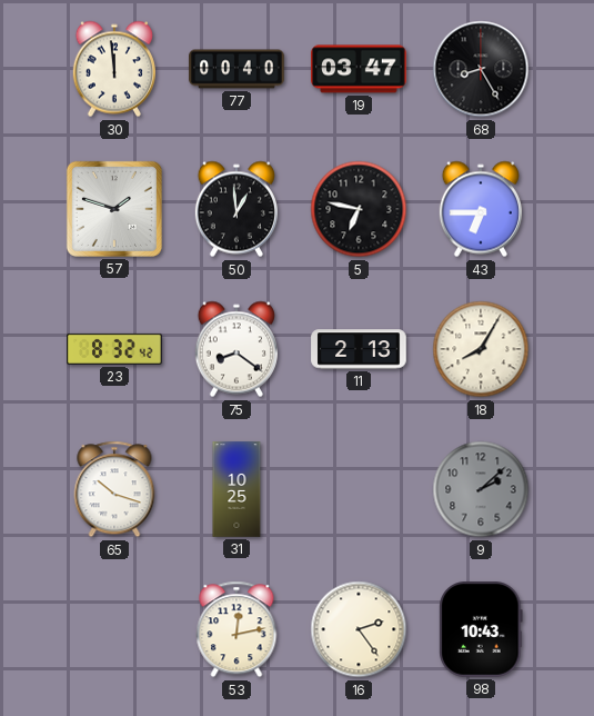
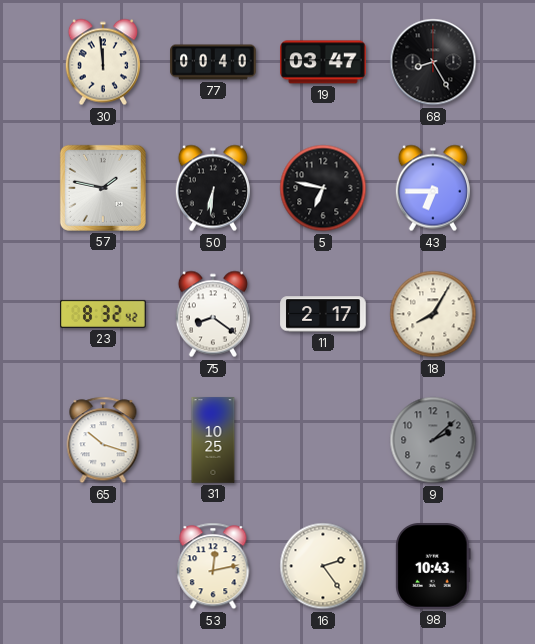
57: 1:48 -> 1:47
50: 12:59 -> 6:31
11: 2:13 -> 2:17
